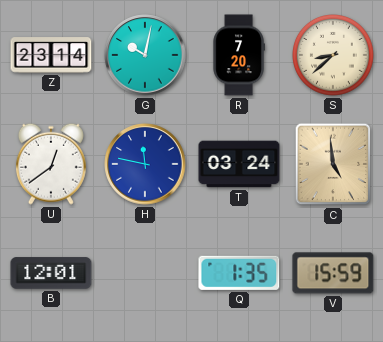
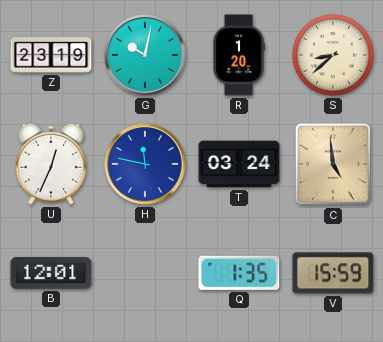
Z: 23:14 -> 23:19
R: 7:20 -> 1:20
U: 12:39 -> 12:34
